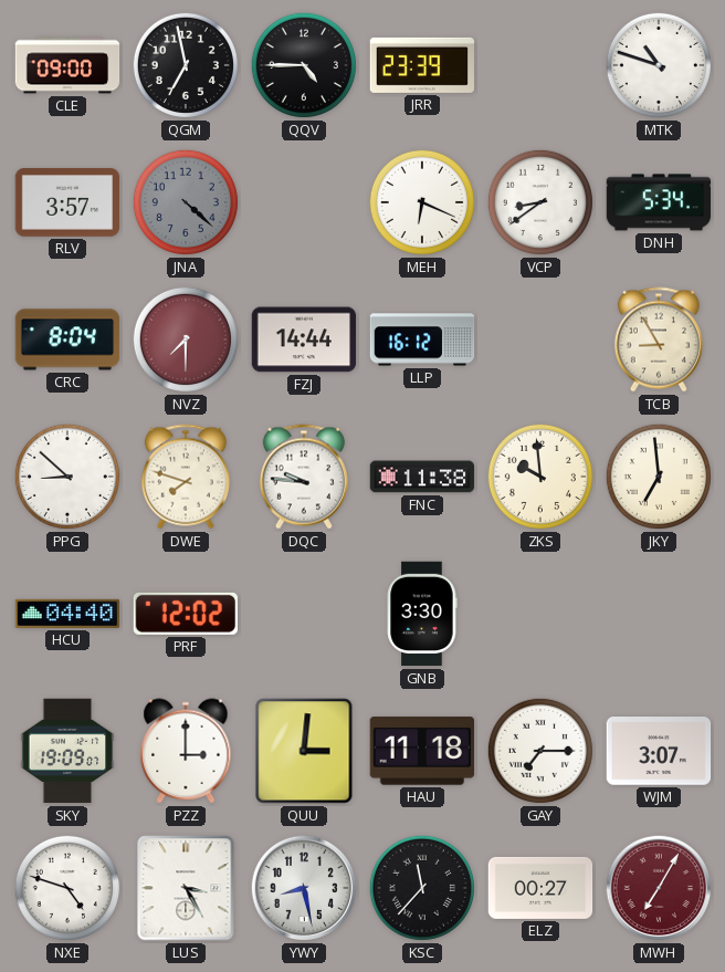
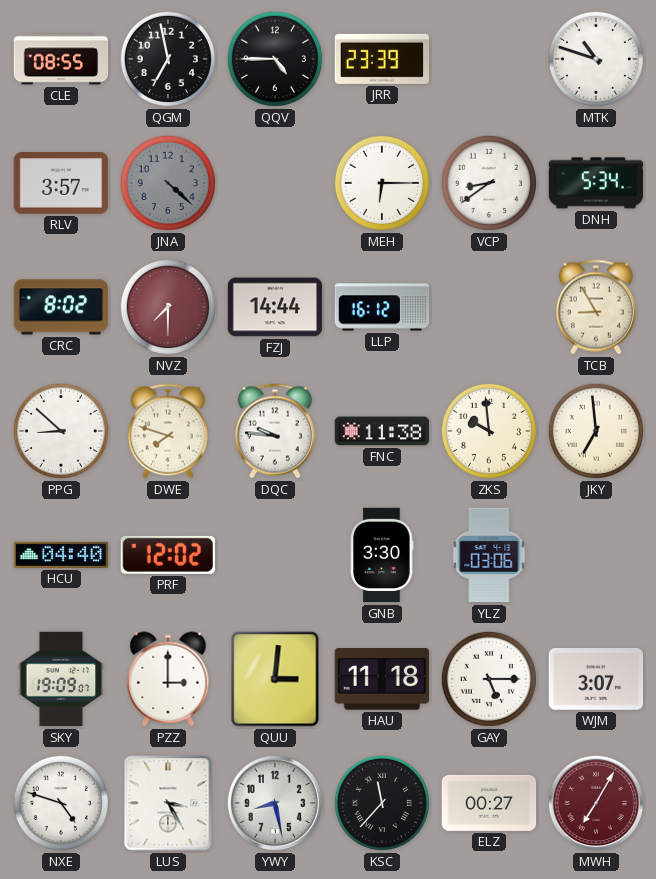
CLE: 09:00 -> 08:55
MEH: 6:19 -> 6:15
CRC: 8:04 -> 8:02
YLZ: none -> 03:06
GAY: 7:15 -> 5:15
